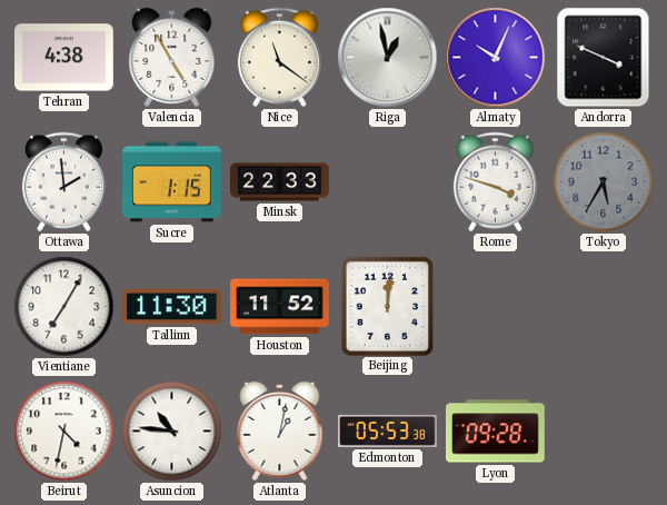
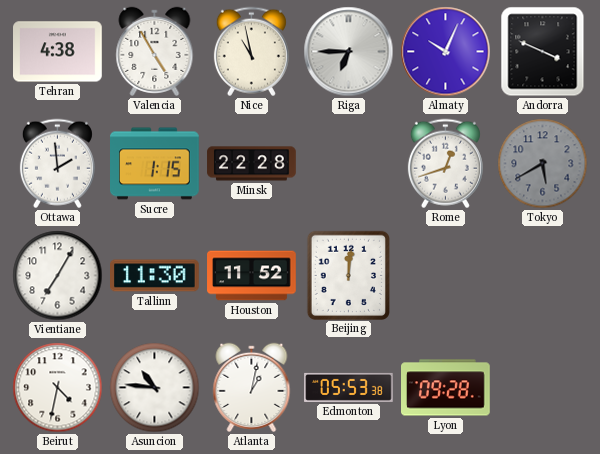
Nice: 11:21 -> 10:58
Riga: 12:58 -> 6:45
Minsk: 22:33 -> 22:28
Rome: 3:48 -> 12:42
Tokyo: 5:35 -> 5:40
